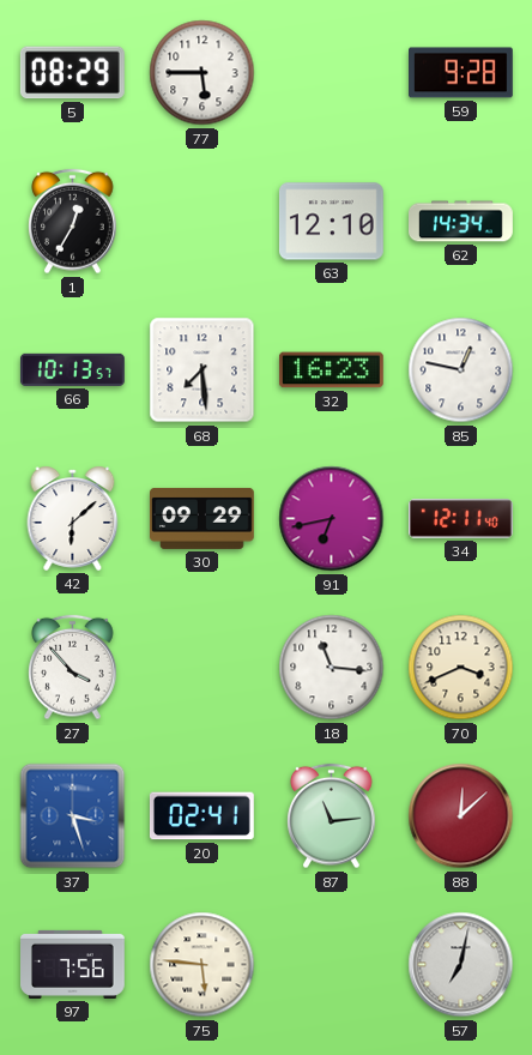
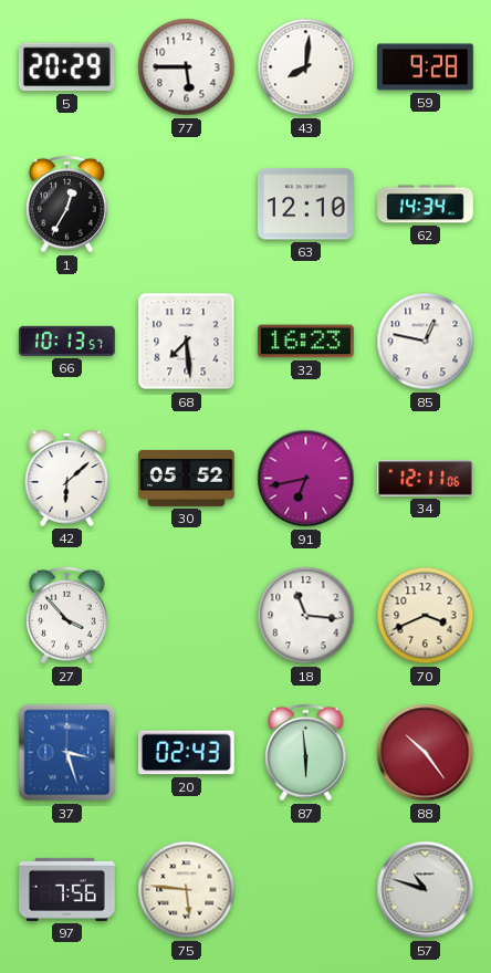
5: 08:29 -> 20:29
43: none -> 8:01
30: 09:29 -> 05:52
34: 12:11:40 -> 12:11:06
20: 02:41 -> 02:43
87: 11:14 -> 5:59
88: 12:08 -> 10:24
57: 7:02 -> 10:48
